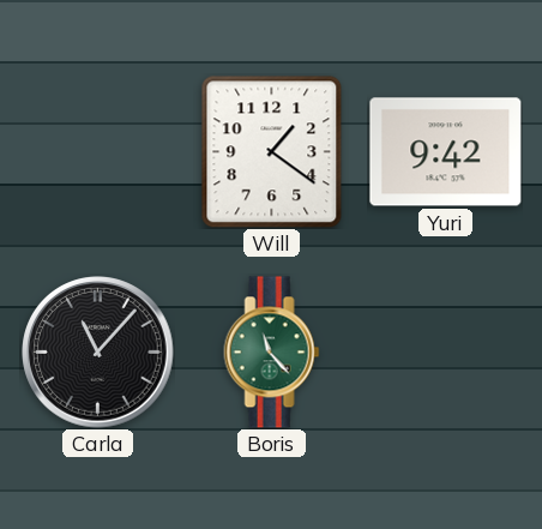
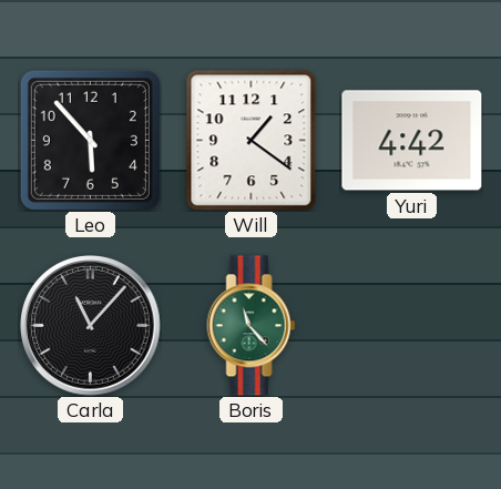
Leo: none -> 5:53
Yuri: 9:42 -> 4:42
